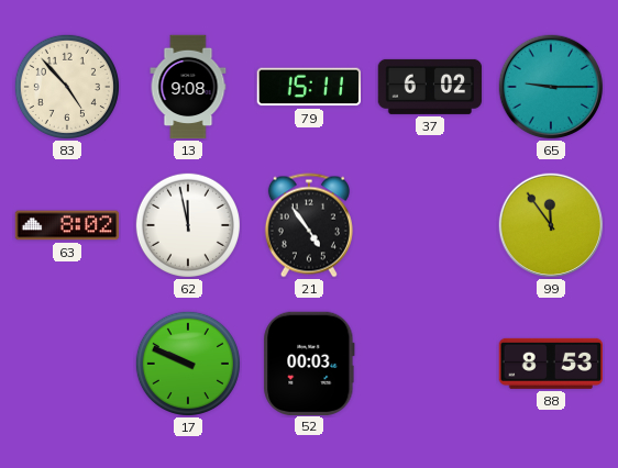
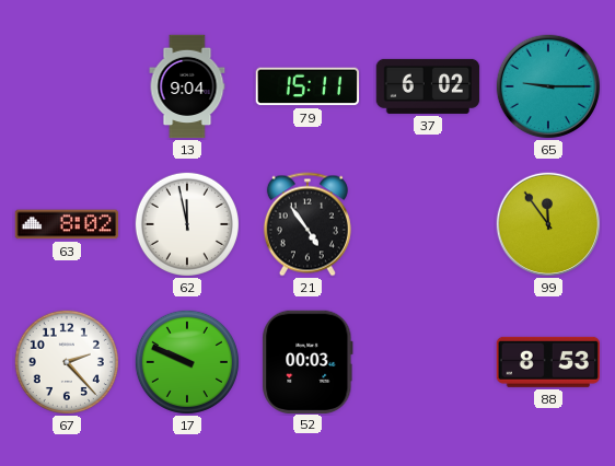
83: 4:53 -> none
13: 9:08 -> 9:04
67: none -> 2:23
